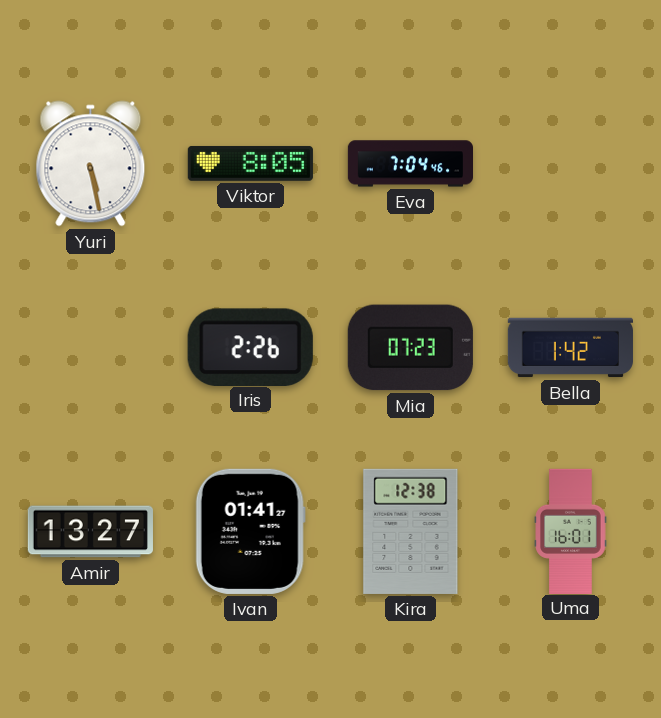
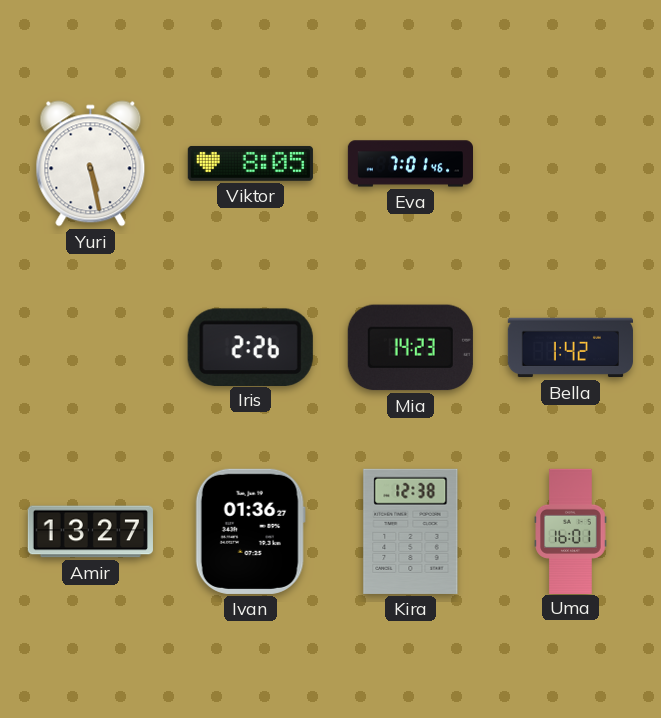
Eva: 7:04 -> 7:01
Mia: 07:23 -> 14:23
Ivan: 01:41 -> 01:36
